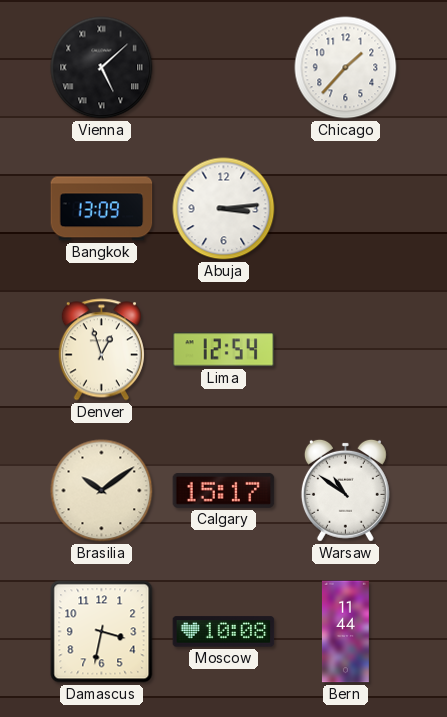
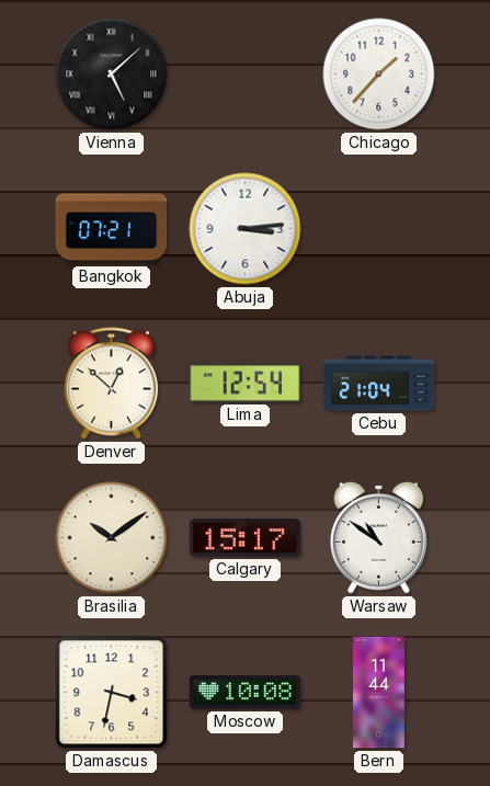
Bangkok: 13:09 -> 07:21
Denver: 12:57 -> 12:52
Cebu: none -> 21:04
